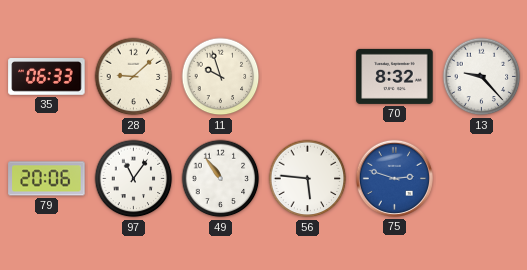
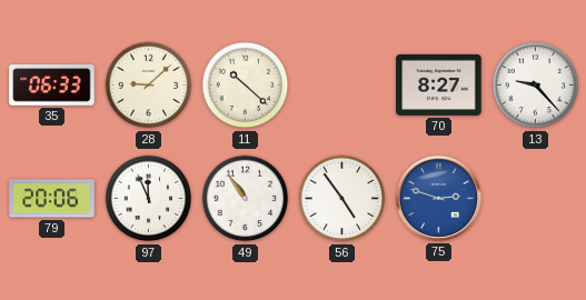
11: 9:57 -> 10:22
70: 8:32 -> 8:27
97: 11:06 -> 11:56
56: 5:46 -> 4:54
